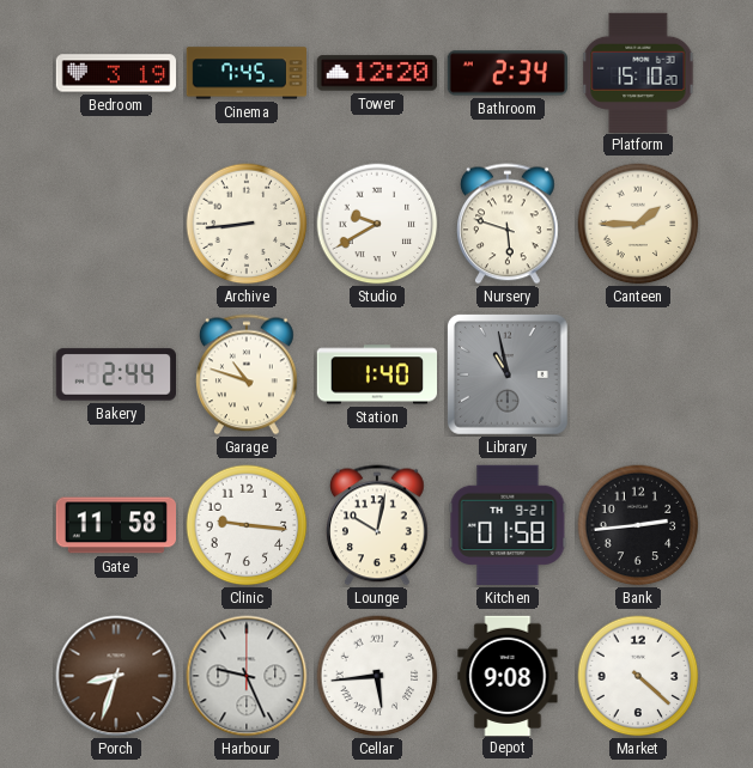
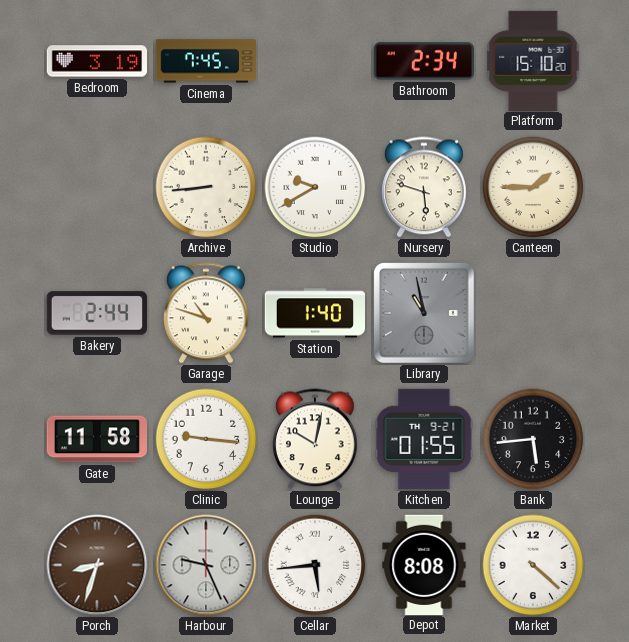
Tower: 12:20 -> none
Kitchen: 01:58 -> 01:55
Bank: 2:44 -> 5:44
Depot: 9:08 -> 8:08
